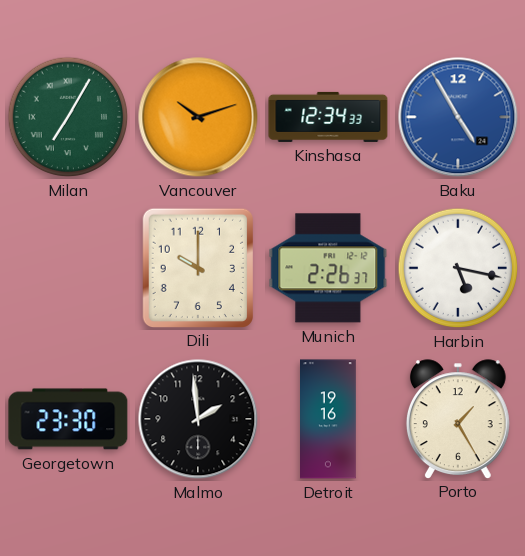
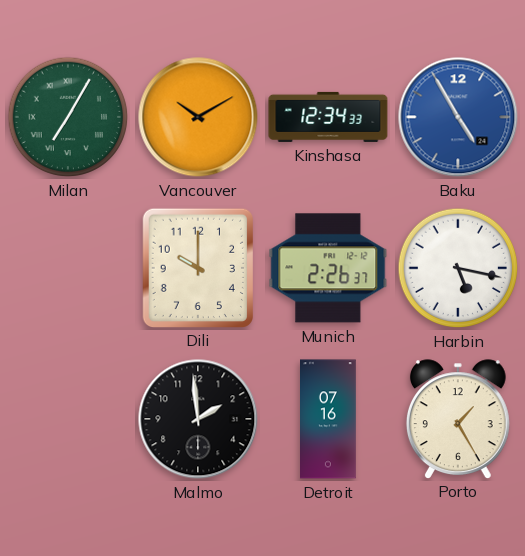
Vancouver: 10:12 -> 10:10
Georgetown: 23:30 -> none
Detroit: 19:16 -> 07:16
